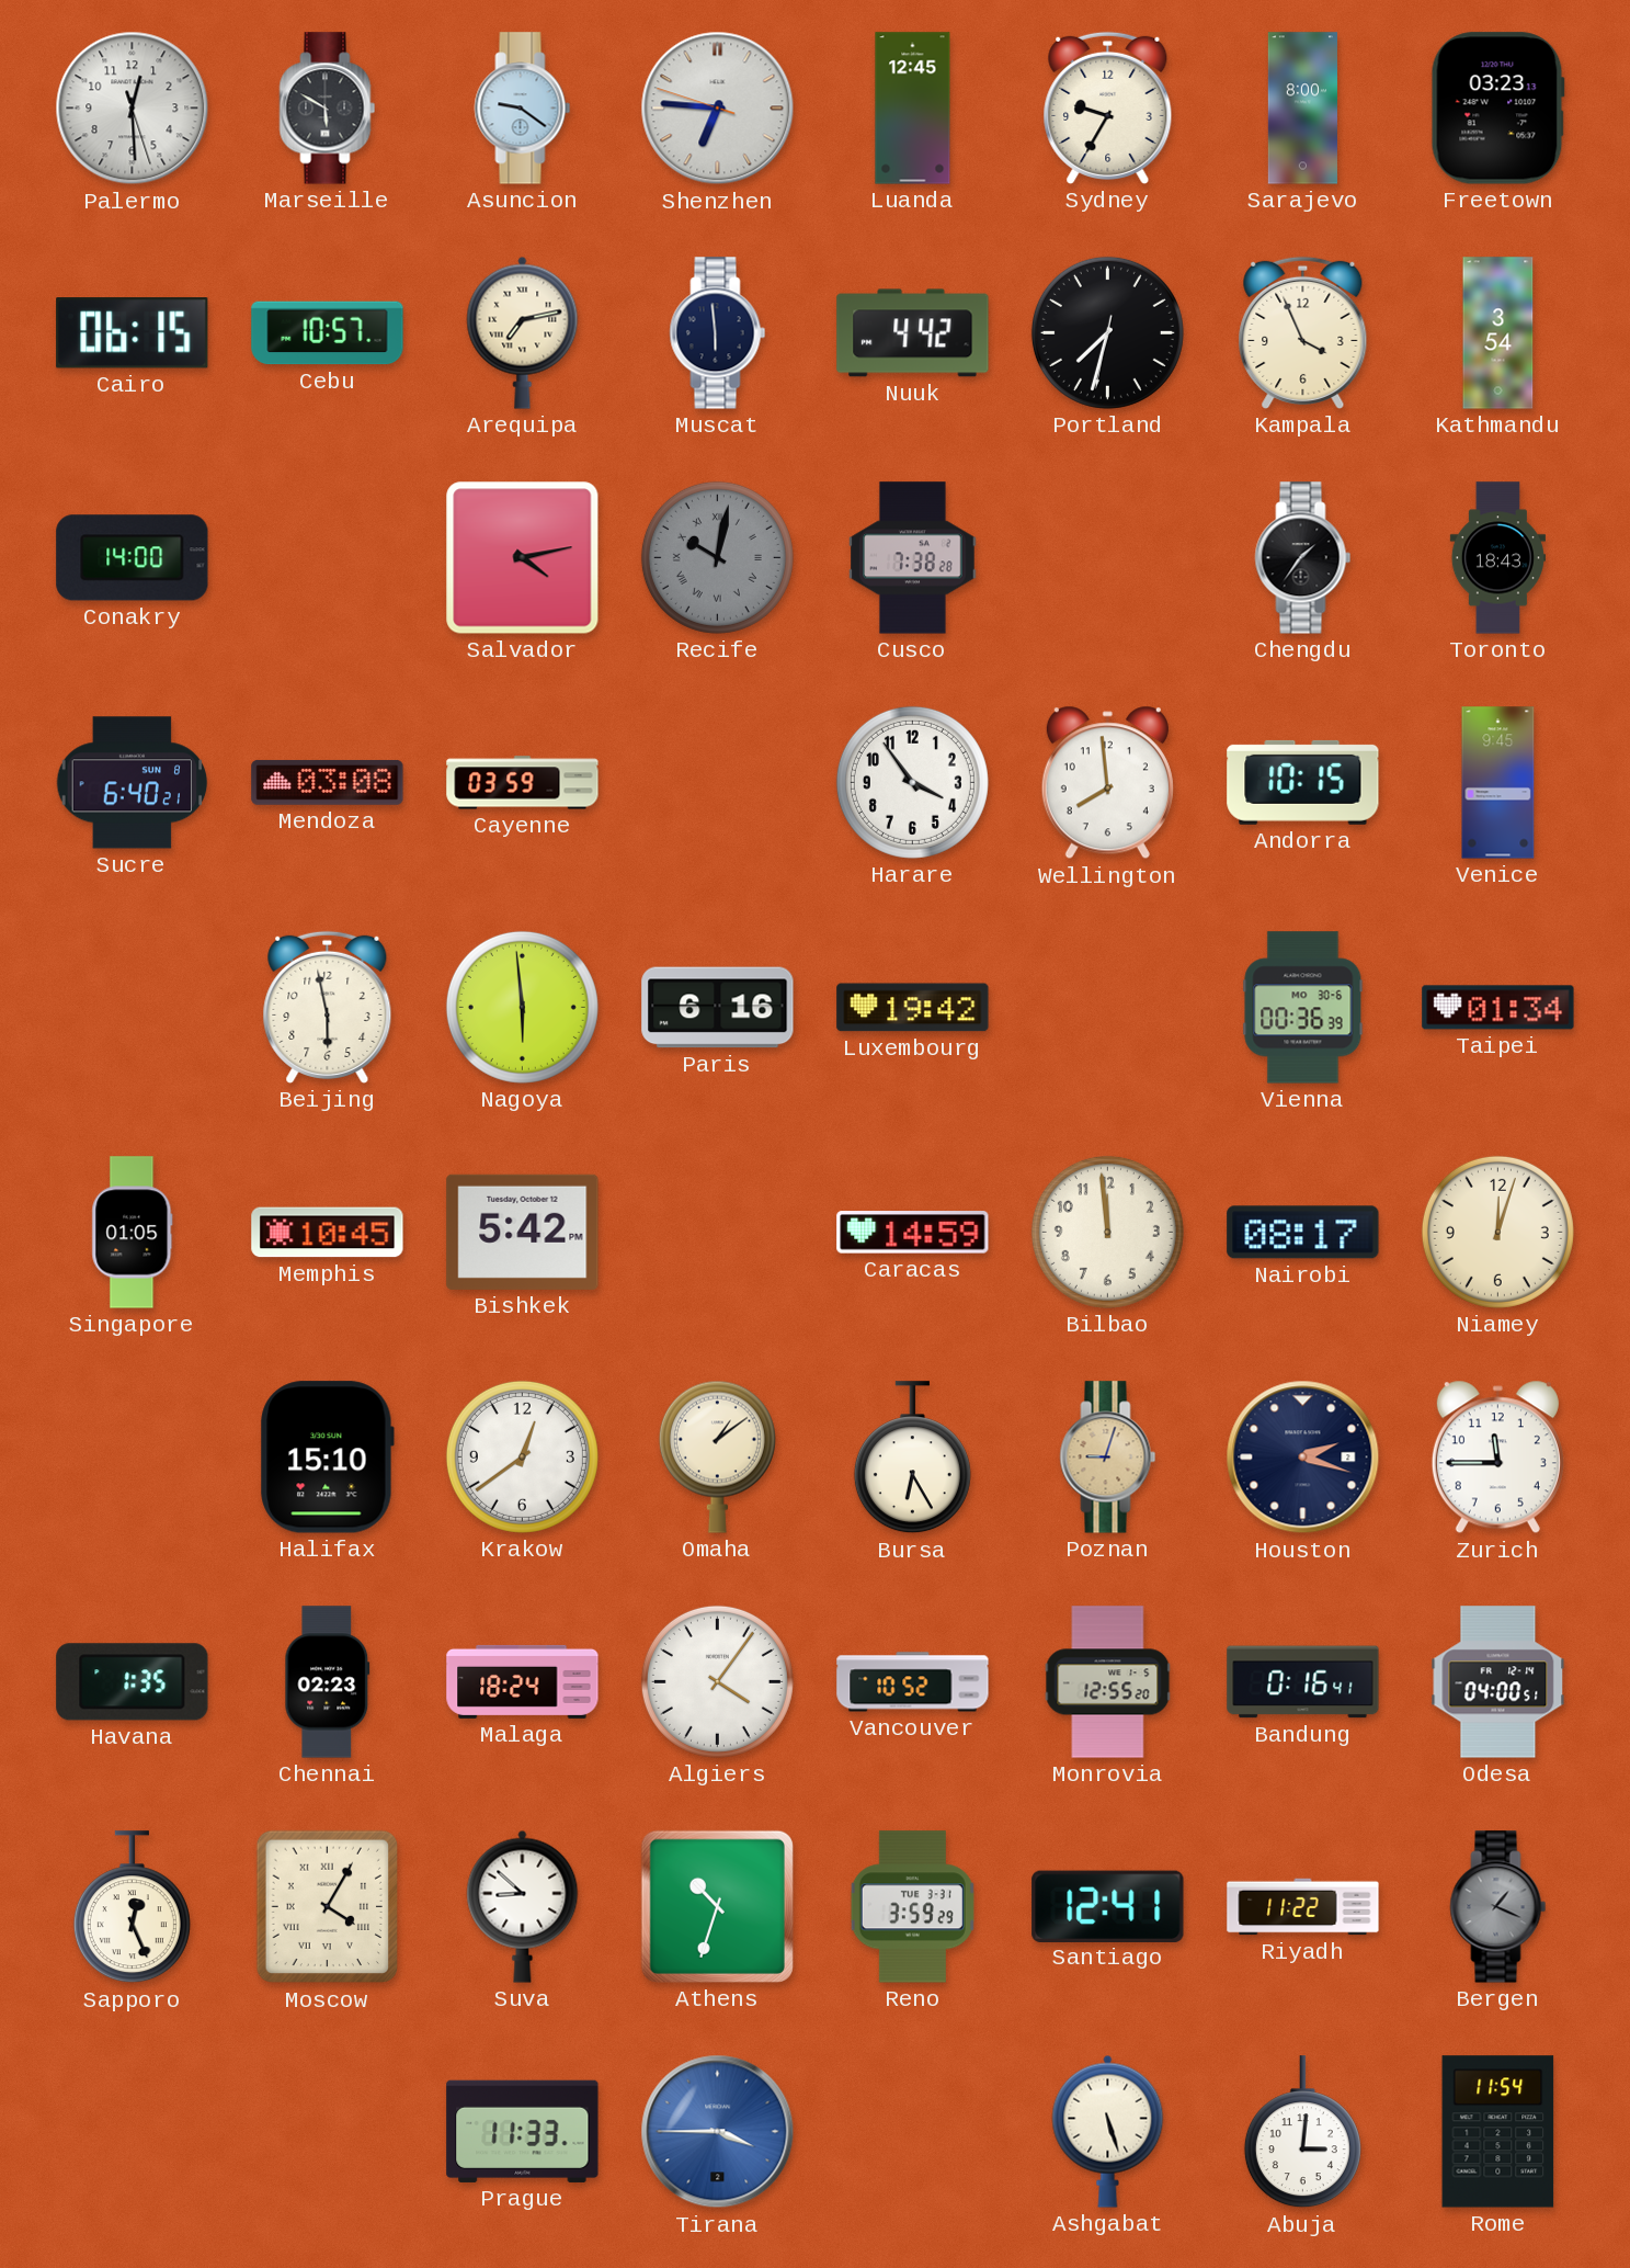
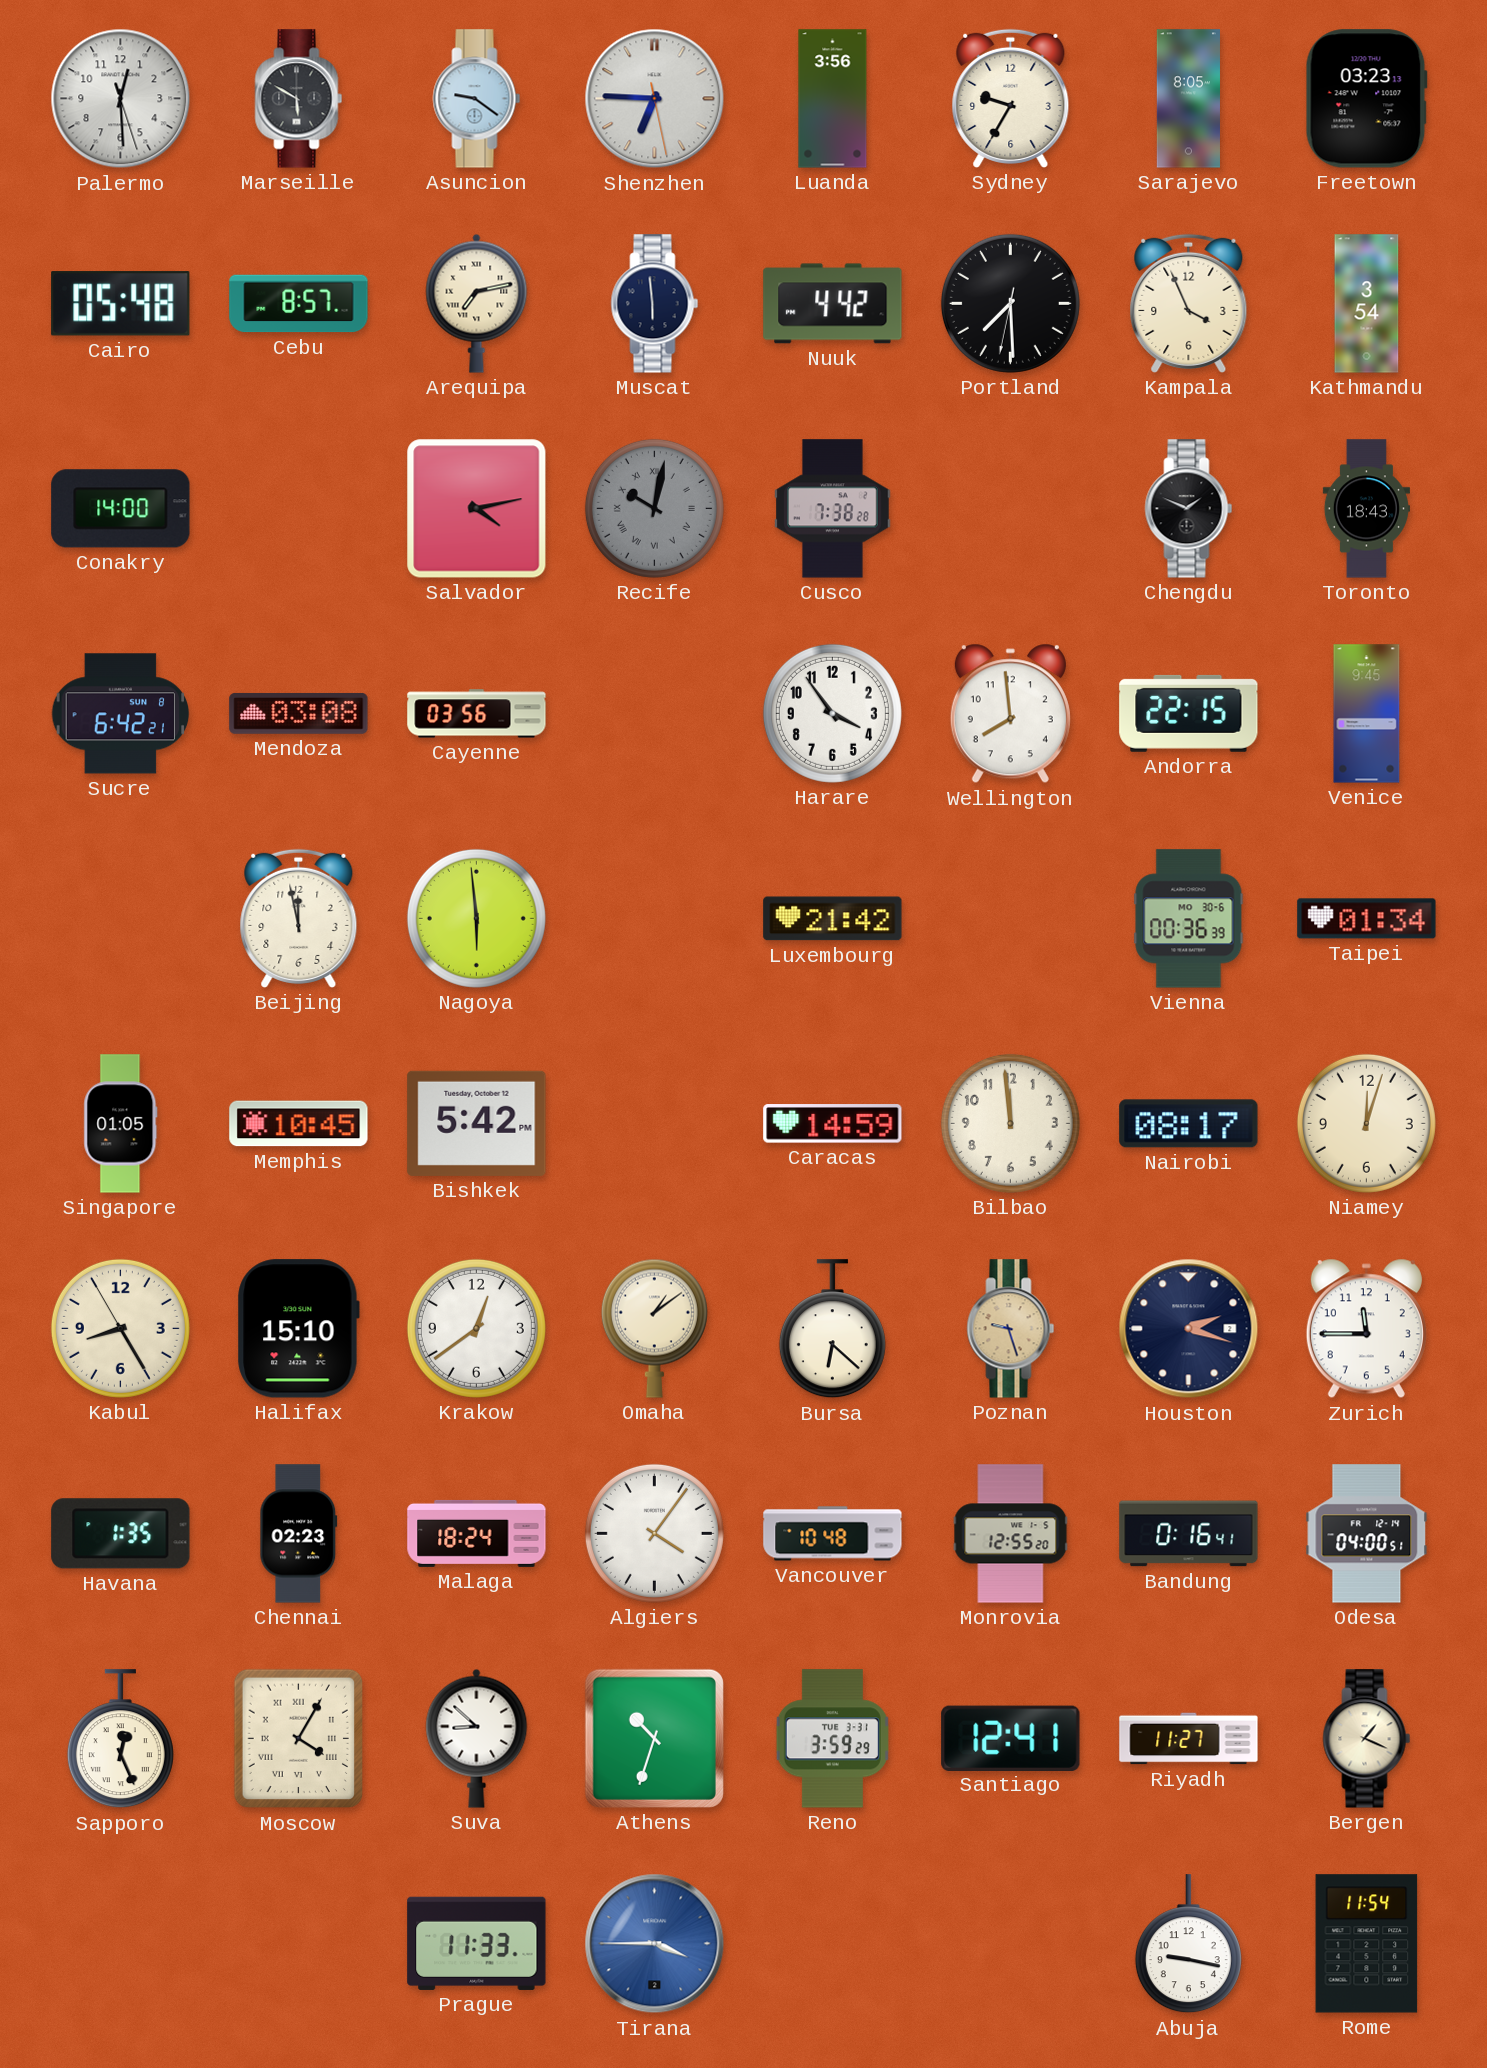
Shenzhen: 6:45:48 -> 6:45:28
Luanda: 12:45 -> 3:56
Sarajevo: 8:00 -> 8:05
Cairo: 06:15 -> 05:48
Cebu: 10:57 -> 8:57
Portland: 7:32 -> 7:29
Chengdu: 1:36 -> 1:49
Sucre: 6:40 -> 6:42
Cayenne: 03:59 -> 03:56
Andorra: 10:15 -> 22:15
Beijing: 5:58 -> 11:58
Paris: 6:16 -> none
Luxembourg: 19:42 -> 21:42
Kabul: none -> 8:24
Bursa: 6:25 -> 6:22
Poznan: 9:03 -> 9:27
Vancouver: 10:52 -> 10:48
Riyadh: 11:22 -> 11:27
Bergen dial: grey -> cream
Ashgabat: 5:27 -> none
Abuja: 3:01 -> 9:17
